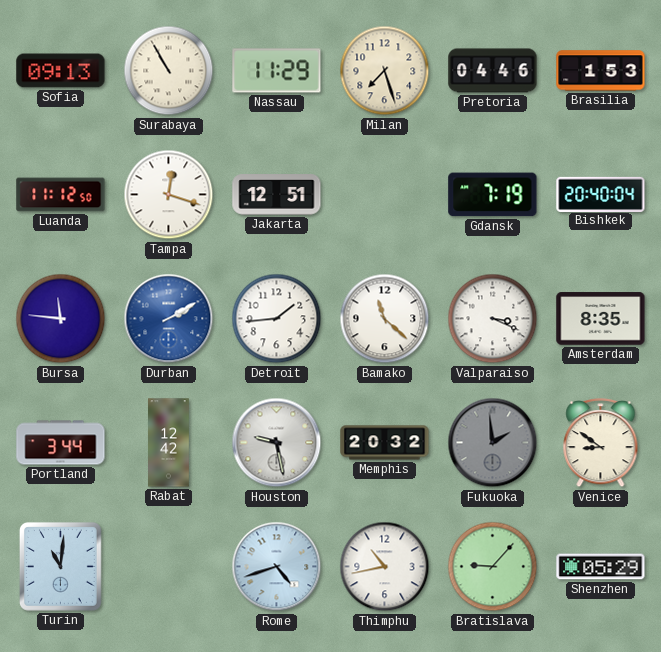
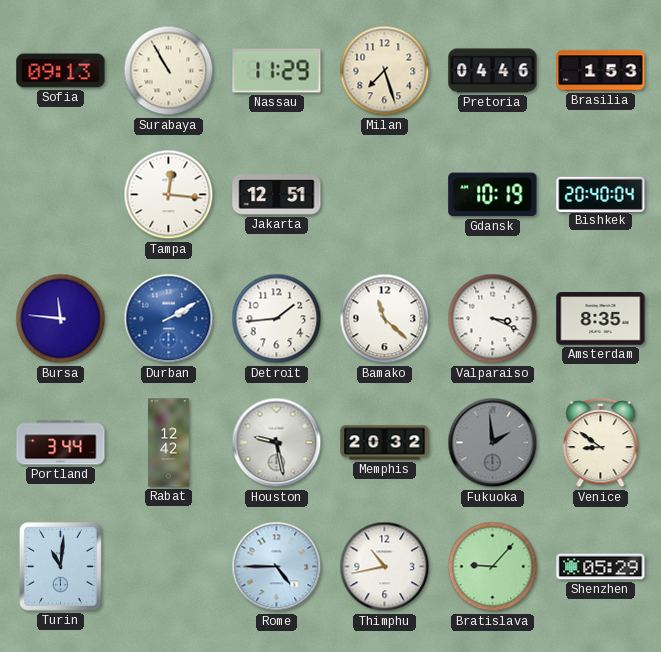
Luanda: 11:12 -> none
Tampa: 12:18 -> 12:16
Gdansk: 7:19 -> 10:19
Rome: 4:42 -> 4:45
